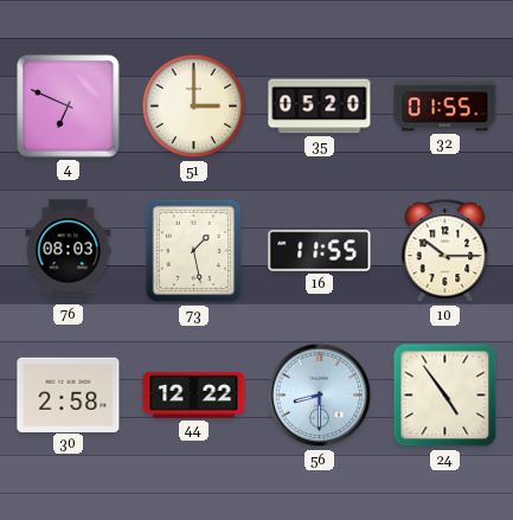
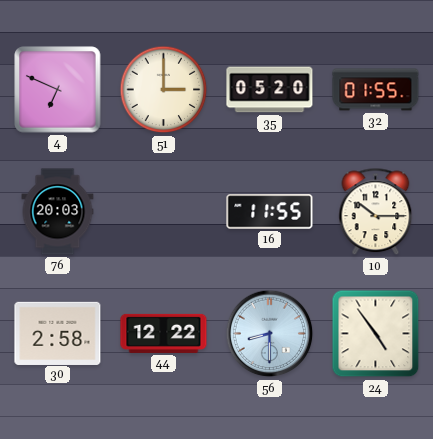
76: 08:03 -> 20:03
73: 1:28 -> none
